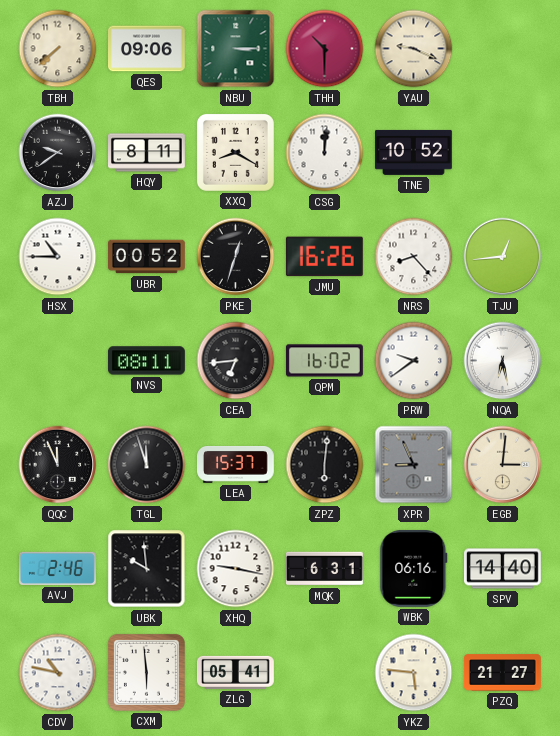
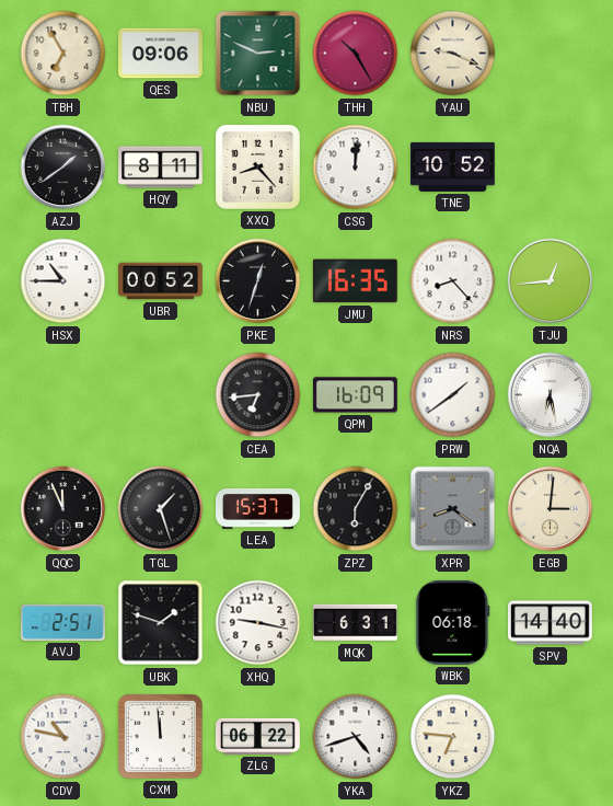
TBH: 7:38 -> 6:55
NBU: 3:15 -> 2:49
THH: 10:30 -> 10:25
AZJ: 9:39 -> 1:39
XXQ: 8:20 -> 8:23
JMU: 16:26 -> 16:35
NVS: 08:11 -> none
QPM: 16:02 -> 16:09
PRW: 9:39 -> 1:39
TGL: 11:57 -> 1:27
ZPZ: 6:01 -> 6:05
XPR: 8:56 -> 8:21
AVJ: 2:46 -> 2:51
UBK: 9:59 -> 1:48
WBK: 06:16 -> 06:18
CXM: 5:59 -> 11:59
ZLG: 05:41 -> 06:22
YKA: none -> 4:42
YKZ: 5:46 -> 6:46
PZQ: 21:27 -> none
